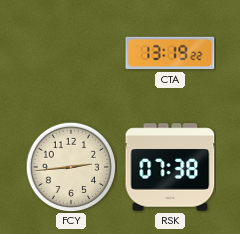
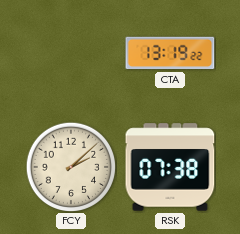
FCY: 2:44 -> 2:08
